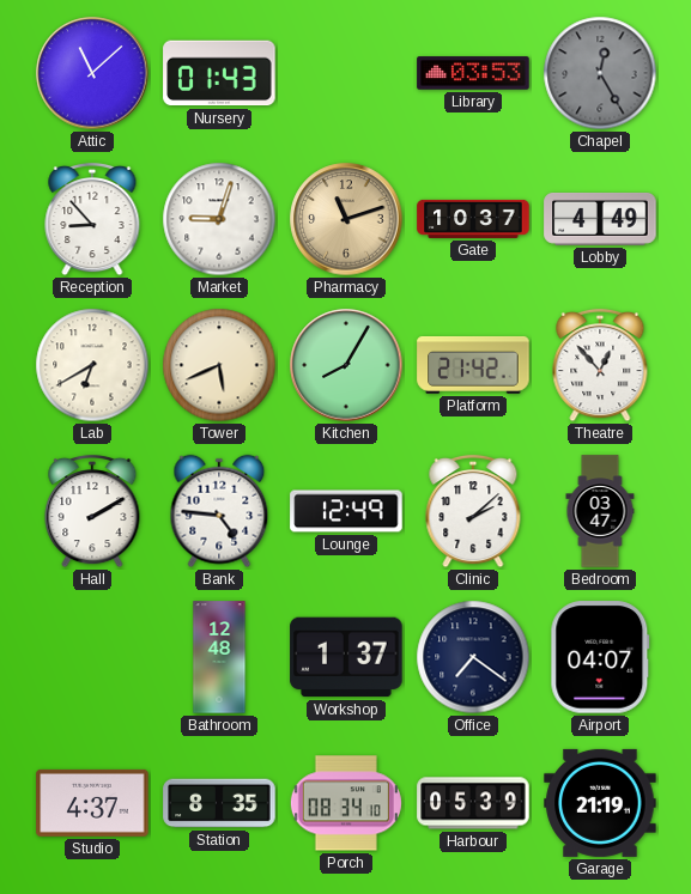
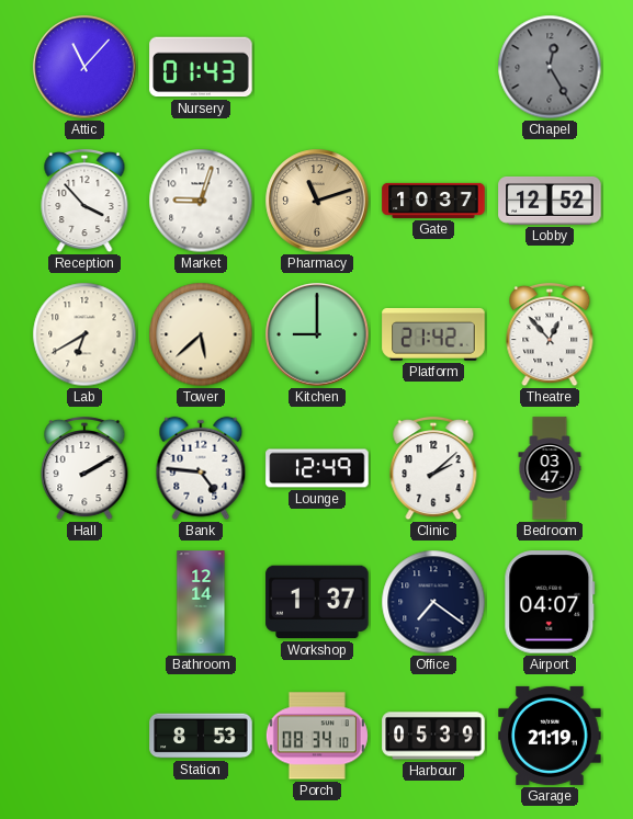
Attic: 11:08 -> 11:07
Library: 03:53 -> none
Reception: 8:53 -> 3:53
Lobby: 4:49 -> 12:52
Tower: 5:41 -> 5:38
Kitchen: 8:05 -> 9:00
Bathroom: 12:48 -> 12:14
Studio: 4:37 -> none
Station: 8:35 -> 8:53
